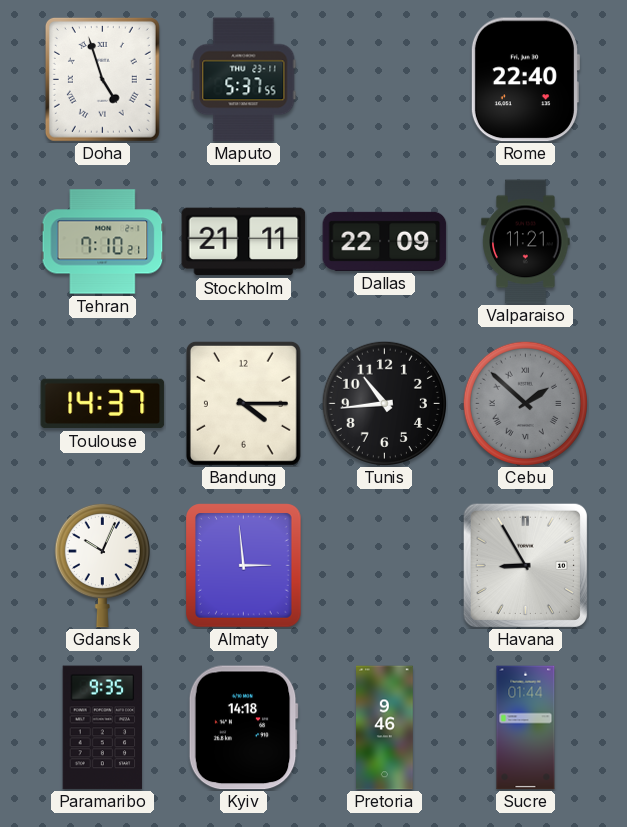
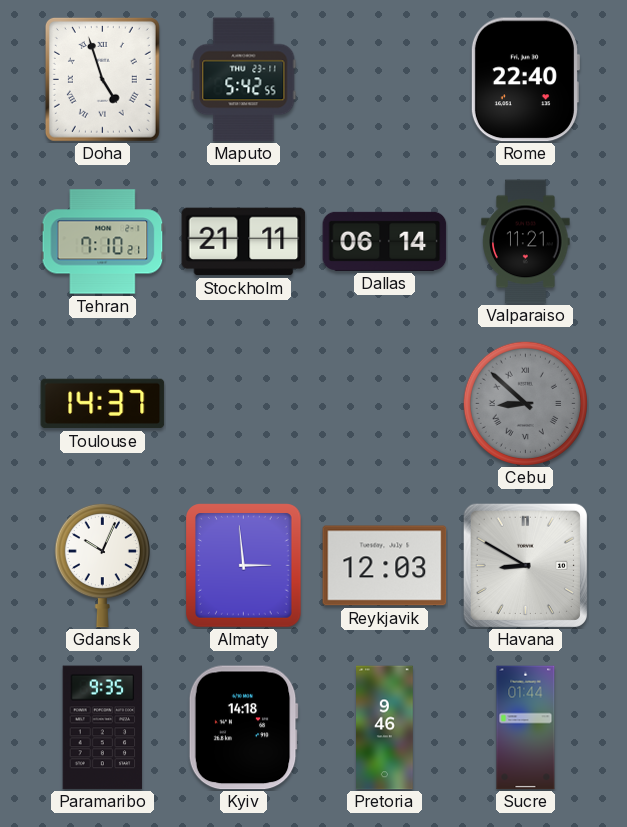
Maputo: 5:37 -> 5:42
Dallas: 22:09 -> 06:14
Bandung: 4:15 -> none
Tunis: 10:44 -> none
Cebu: 1:52 -> 8:52
Reykjavik: none -> 12:03
Havana: 8:55 -> 8:50
